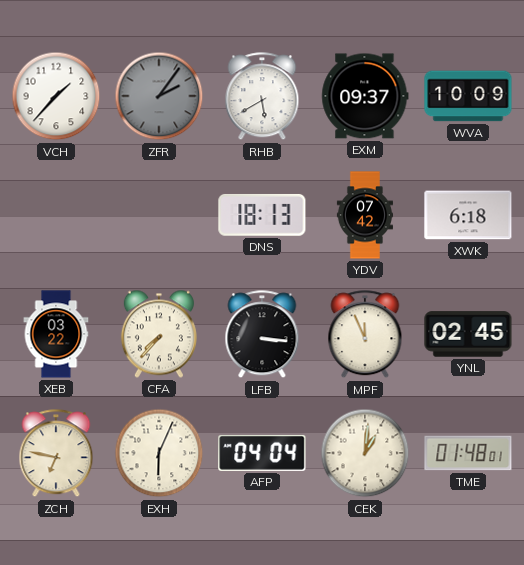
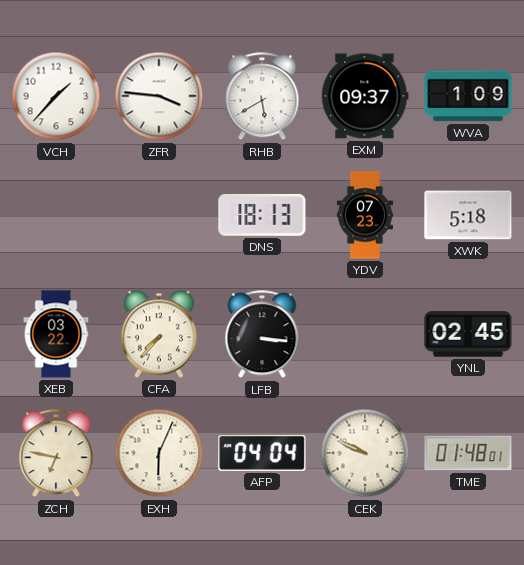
ZFR: 2:06 -> 3:46
ZFR dial: grey -> white
WVA: 10:09 -> 1:09
YDV: 07:42 -> 07:23
XWK: 6:18 -> 5:18
MPF: 11:56 -> none
CEK: 1:01 -> 9:49
